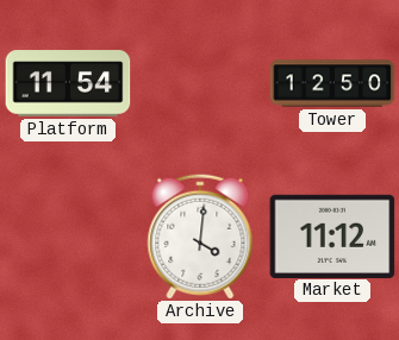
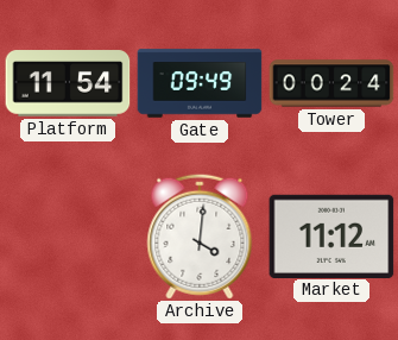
Gate: none -> 09:49
Tower: 12:50 -> 00:24
